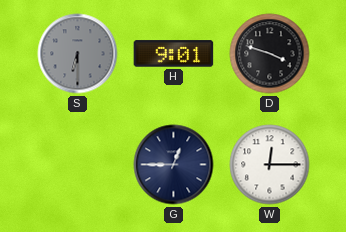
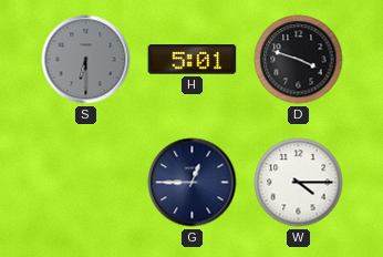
H: 9:01 -> 5:01
W: 12:15 -> 4:15
